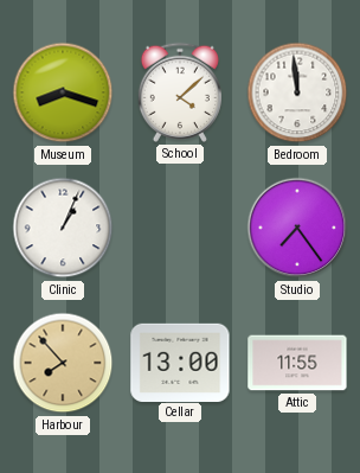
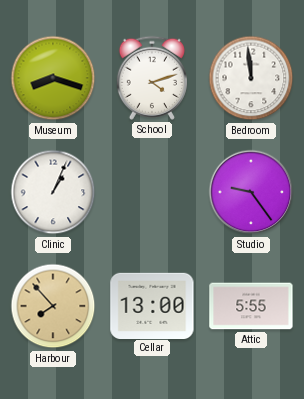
School: 4:08 -> 4:12
Studio: 7:24 -> 9:24
Attic: 11:55 -> 5:55
